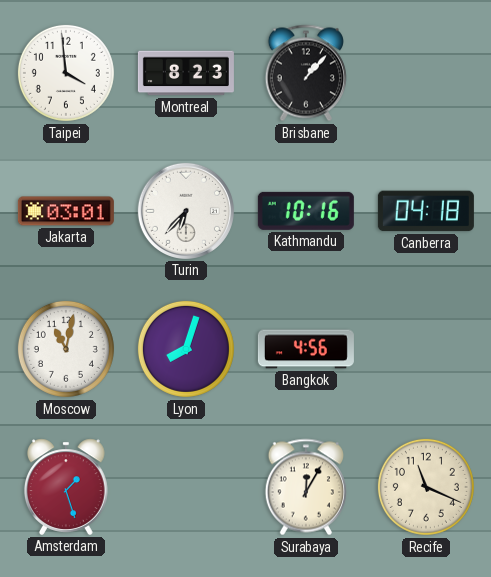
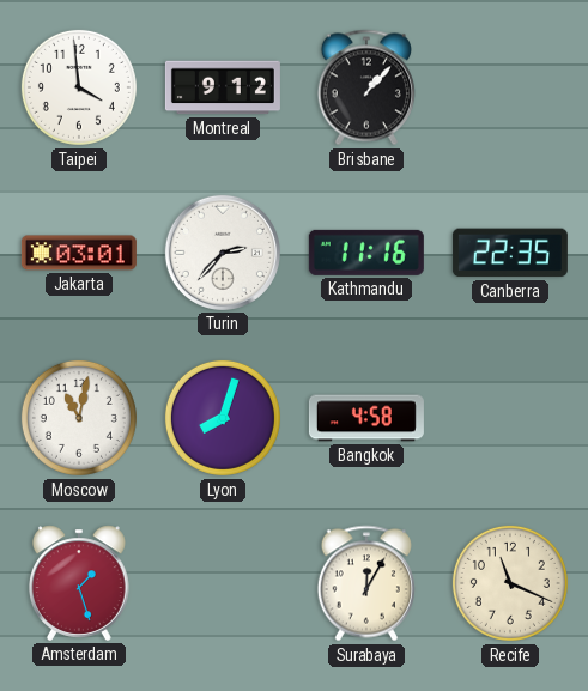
Montreal: 8:23 -> 9:12
Turin: 6:37 -> 2:37
Kathmandu: 10:16 -> 11:16
Canberra: 04:18 -> 22:35
Bangkok: 4:56 -> 4:58
